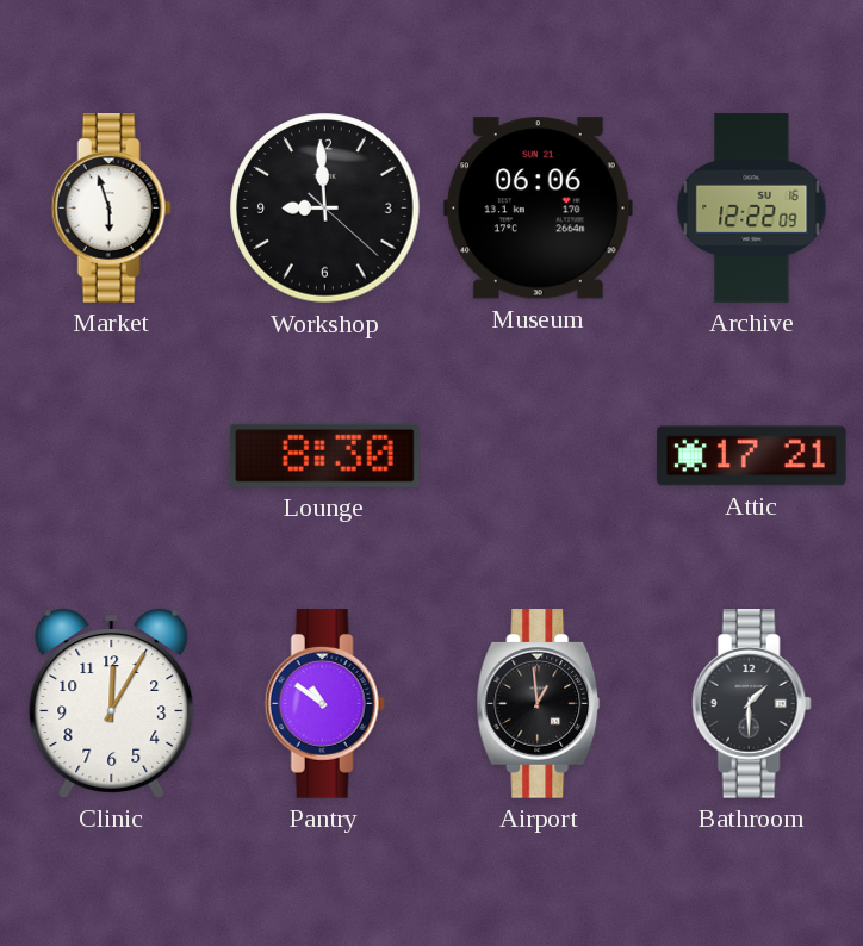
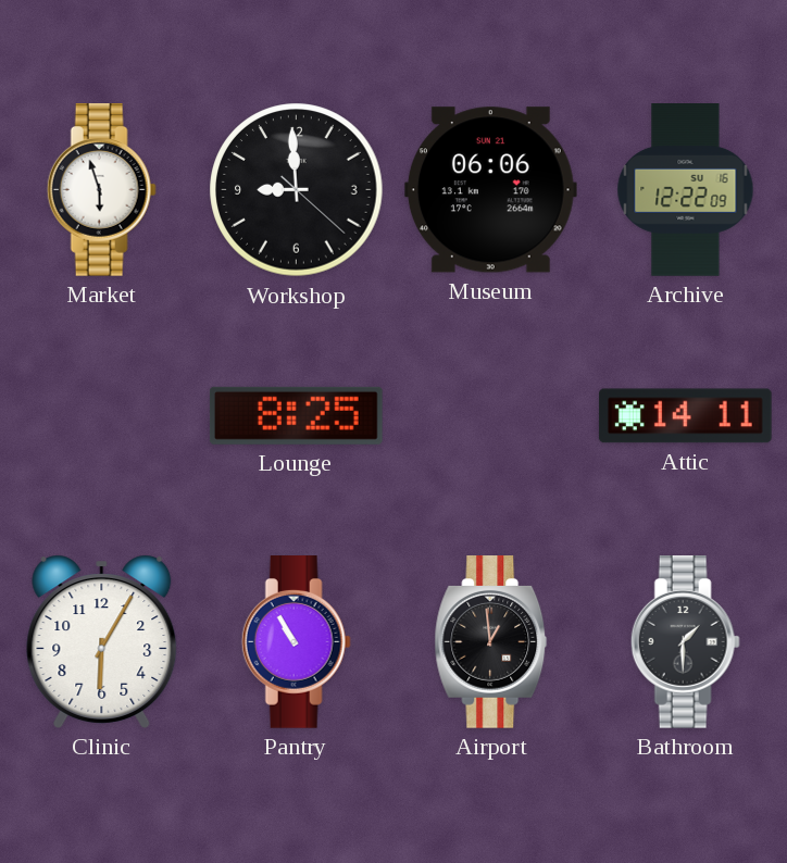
Lounge: 8:30 -> 8:25
Attic: 17:21 -> 14:11
Clinic: 12:05 -> 6:05
Pantry: 10:51 -> 10:55
